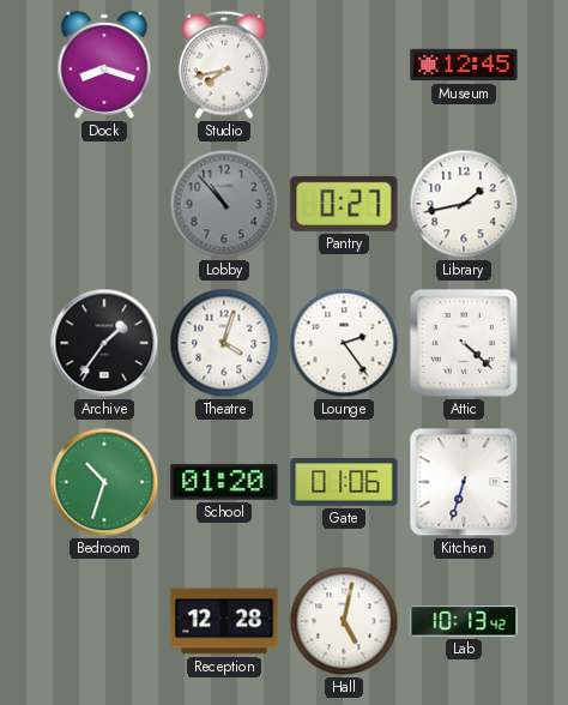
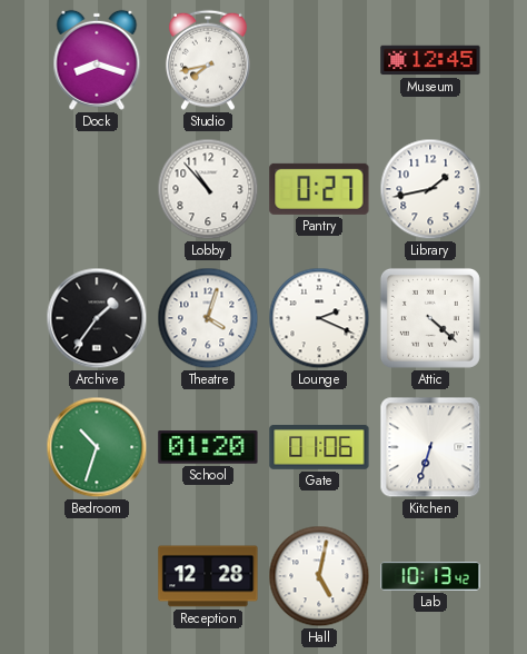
Lobby dial: grey -> white
Lounge: 2:24 -> 2:19
